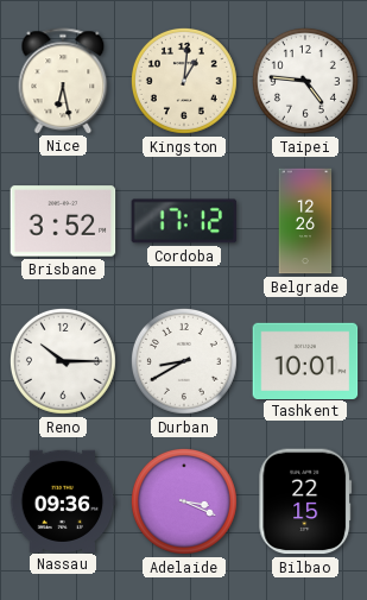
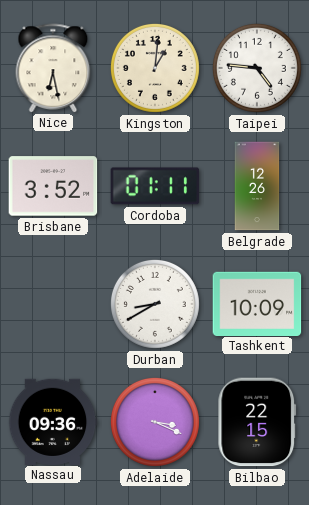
Cordoba: 17:12 -> 01:11
Reno: 10:15 -> none
Tashkent: 10:01 -> 10:09
